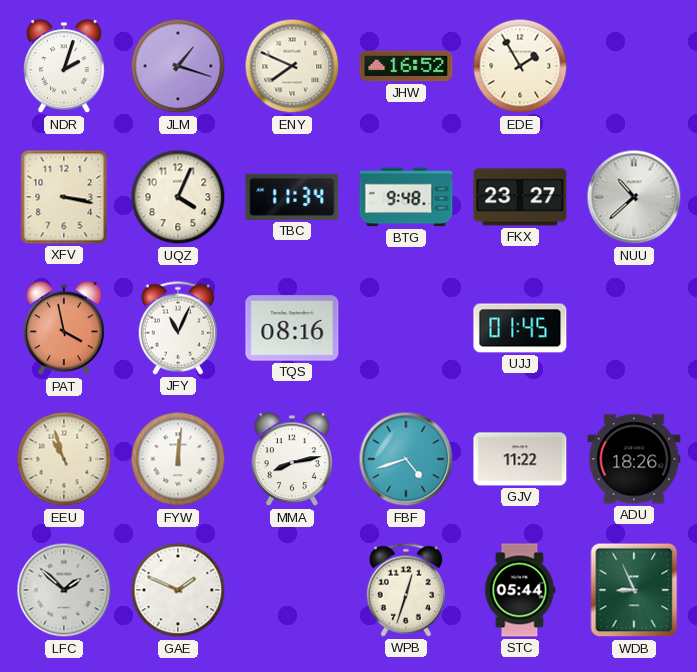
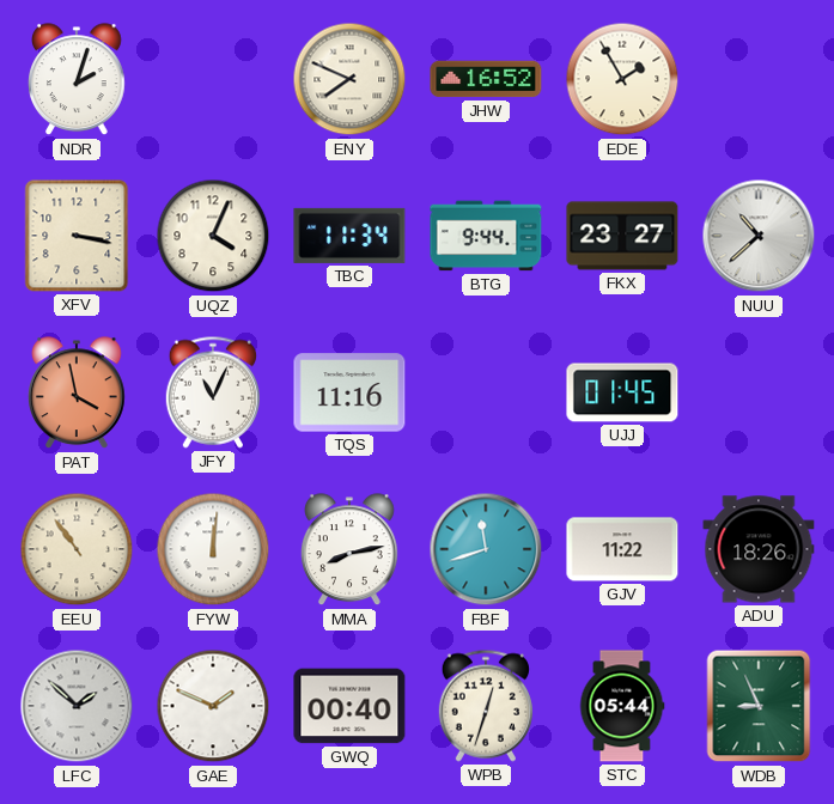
JLM: 1:18 -> none
BTG: 9:48 -> 9:44
TQS: 08:16 -> 11:16
EEU: 10:57 -> 10:54
FBF: 4:42 -> 11:42
GWQ: none -> 00:40
